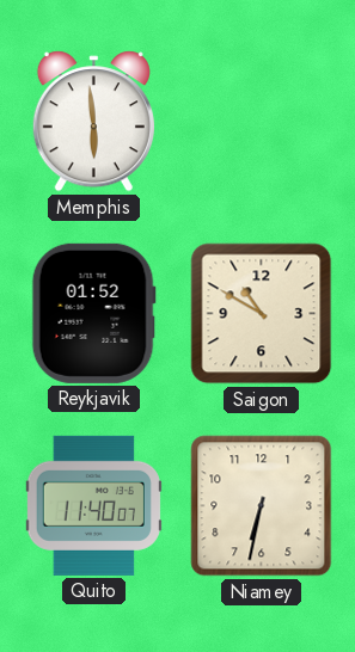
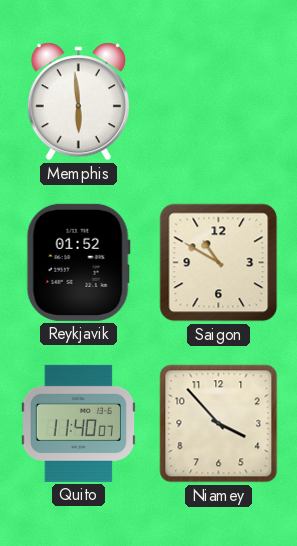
Niamey: 6:32 -> 3:53
